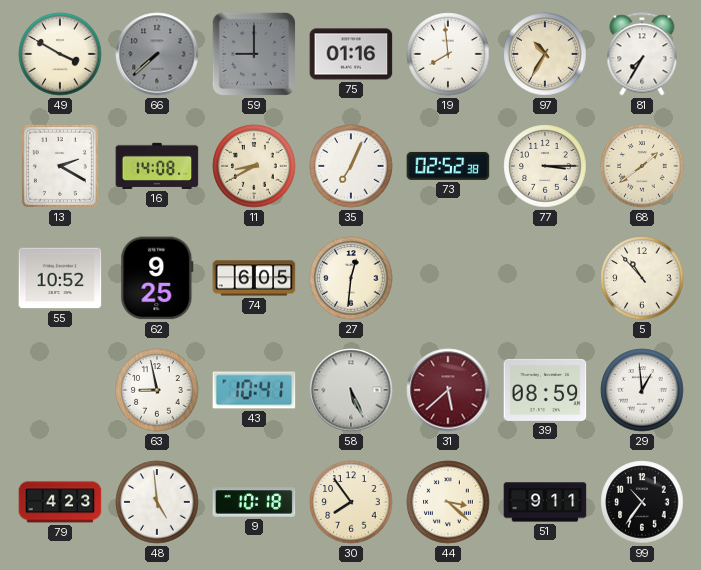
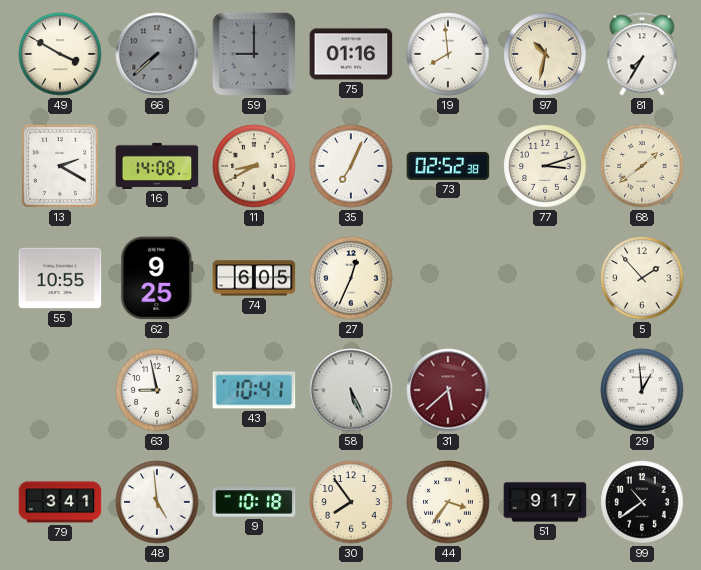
97: 10:35 -> 10:32
77: 3:15 -> 3:12
55: 10:52 -> 10:55
27: 12:31 -> 12:34
5: 10:53 -> 1:53
39: 08:59 -> none
79: 4:23 -> 3:41
44: 3:22 -> 3:36
51: 9:11 -> 9:17
99: 10:36 -> 10:39
